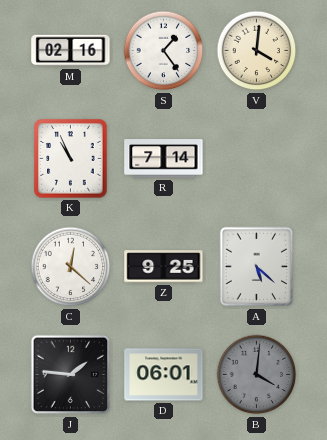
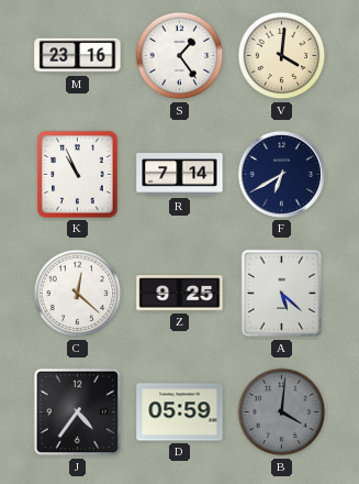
M: 02:16 -> 23:16
F: none -> 6:40
J: 1:46 -> 4:36
D: 06:01 -> 05:59
